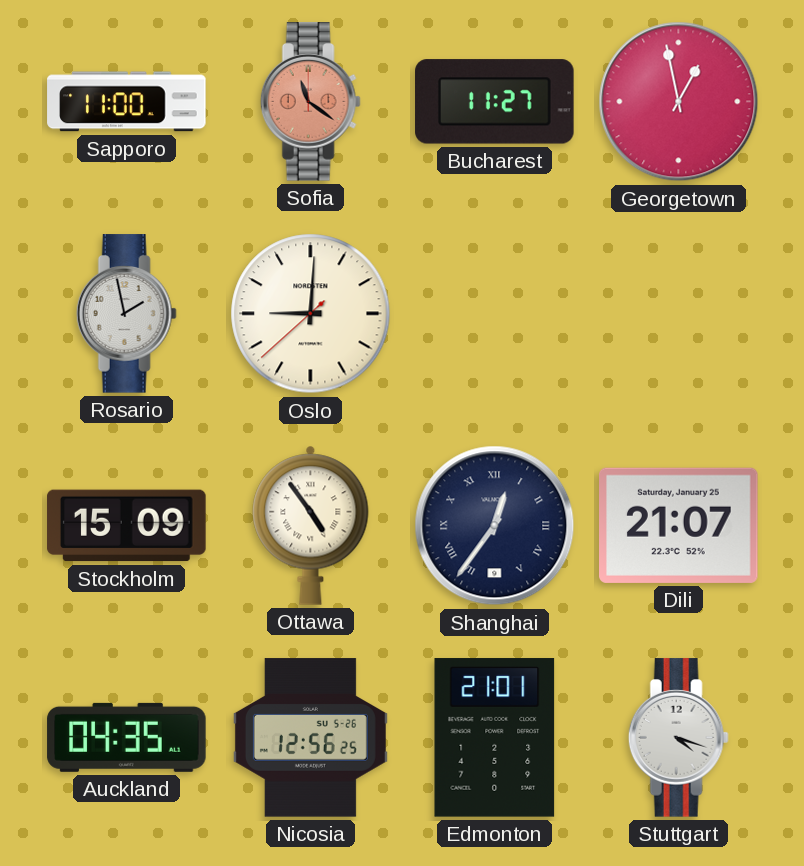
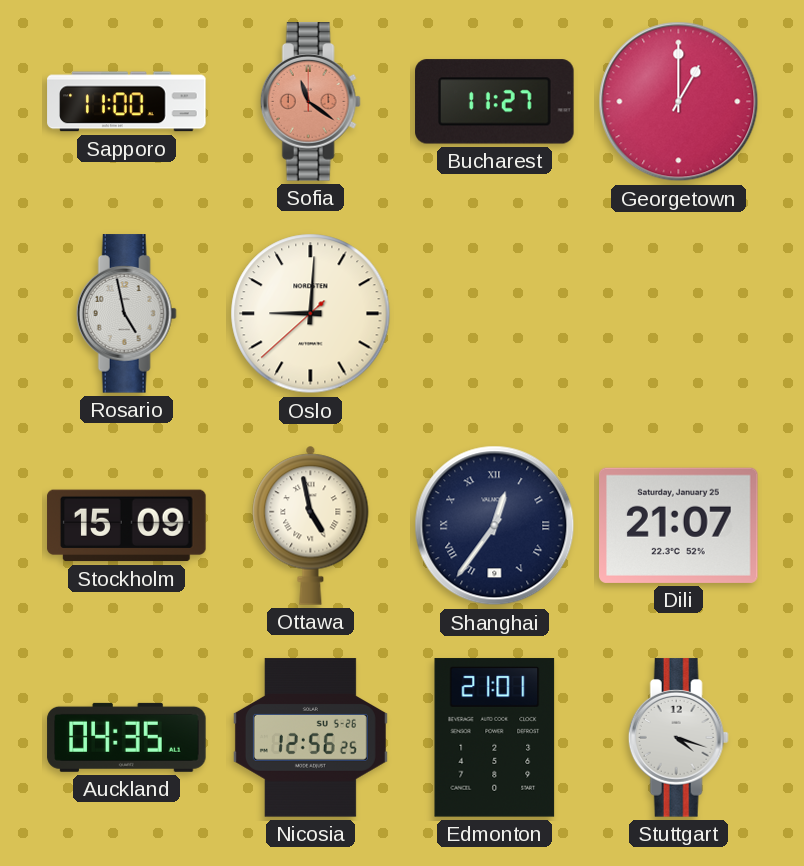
Georgetown: 12:58 -> 1:00
Rosario: 1:58 -> 4:58
Ottawa: 4:54 -> 4:58
